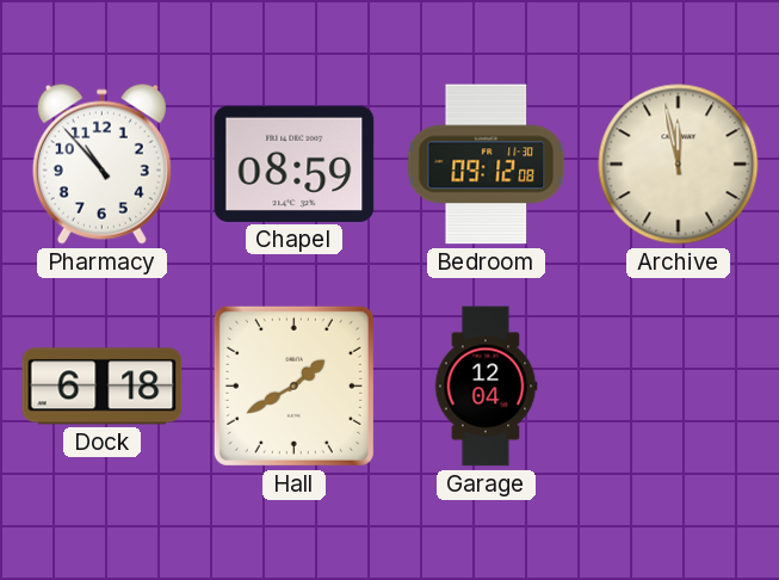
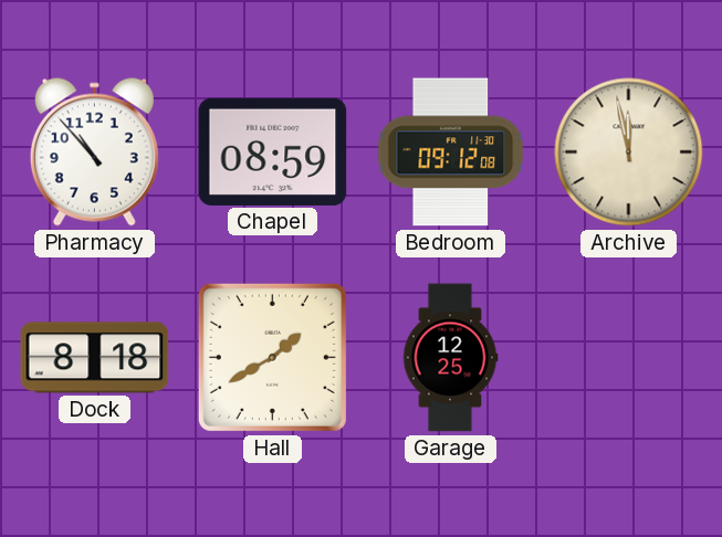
Dock: 6:18 -> 8:18
Garage: 12:04 -> 12:25
